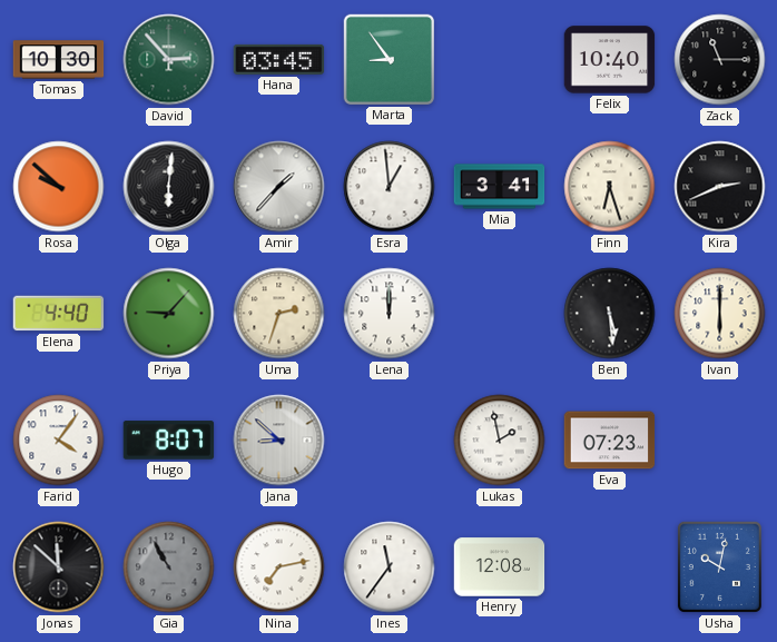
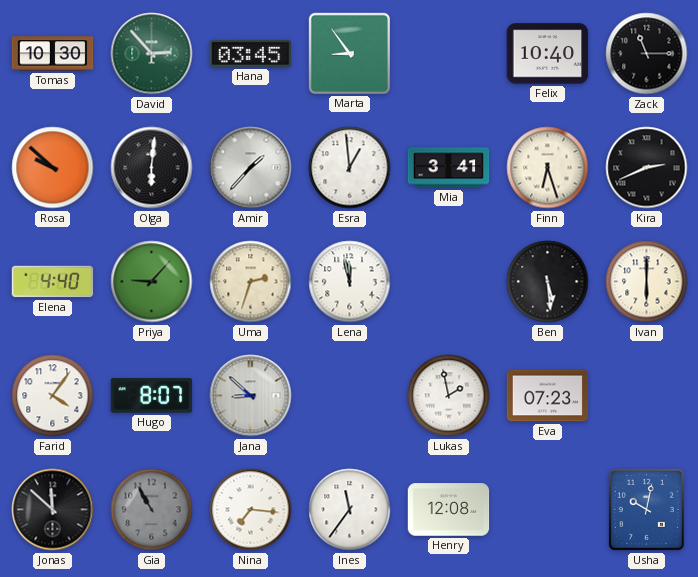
Lena: 12:00 -> 11:58
Nina: 7:13 -> 7:16
